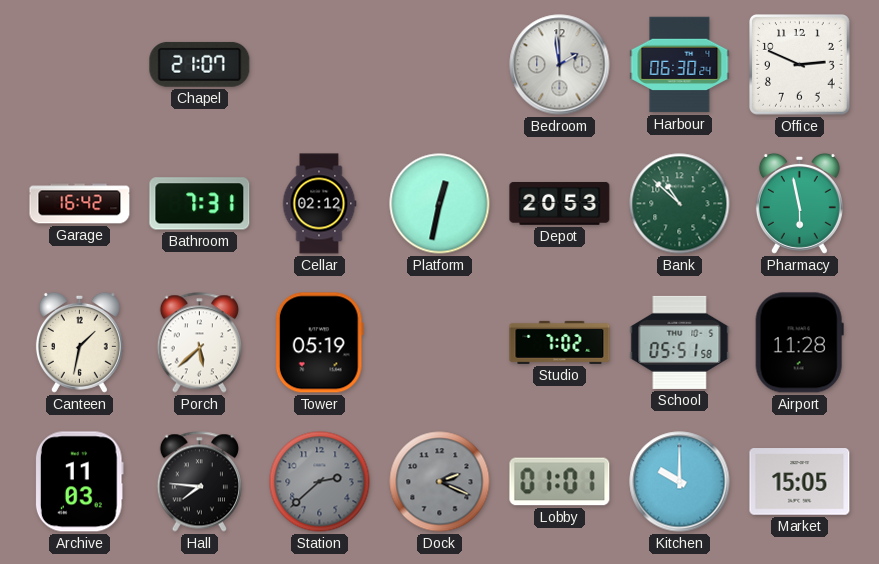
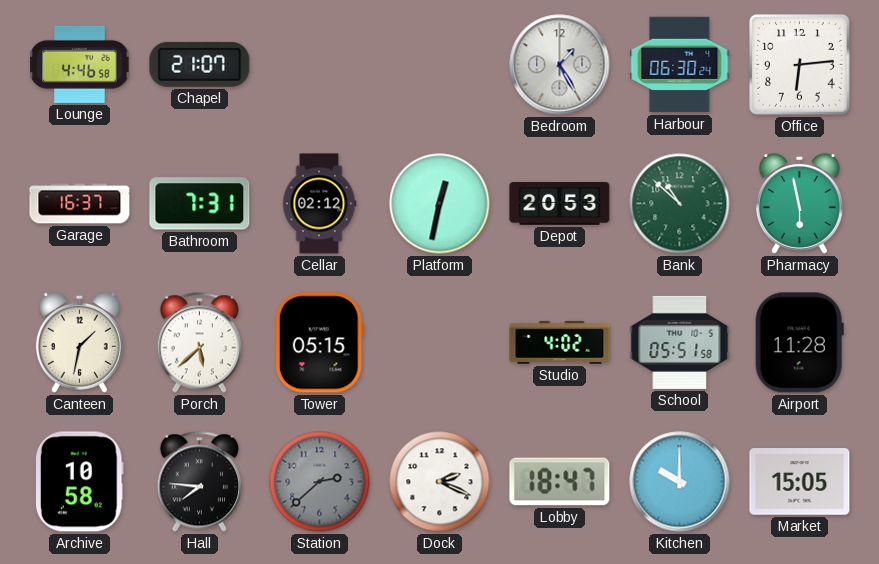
Lounge: none -> 4:46
Bedroom: 1:59 -> 1:25
Office: 2:49 -> 6:14
Garage: 16:42 -> 16:37
Tower: 05:19 -> 05:15
Studio: 7:02 -> 4:02
Archive: 11:03 -> 10:58
Dock dial: grey -> white
Lobby: 01:01 -> 18:47
